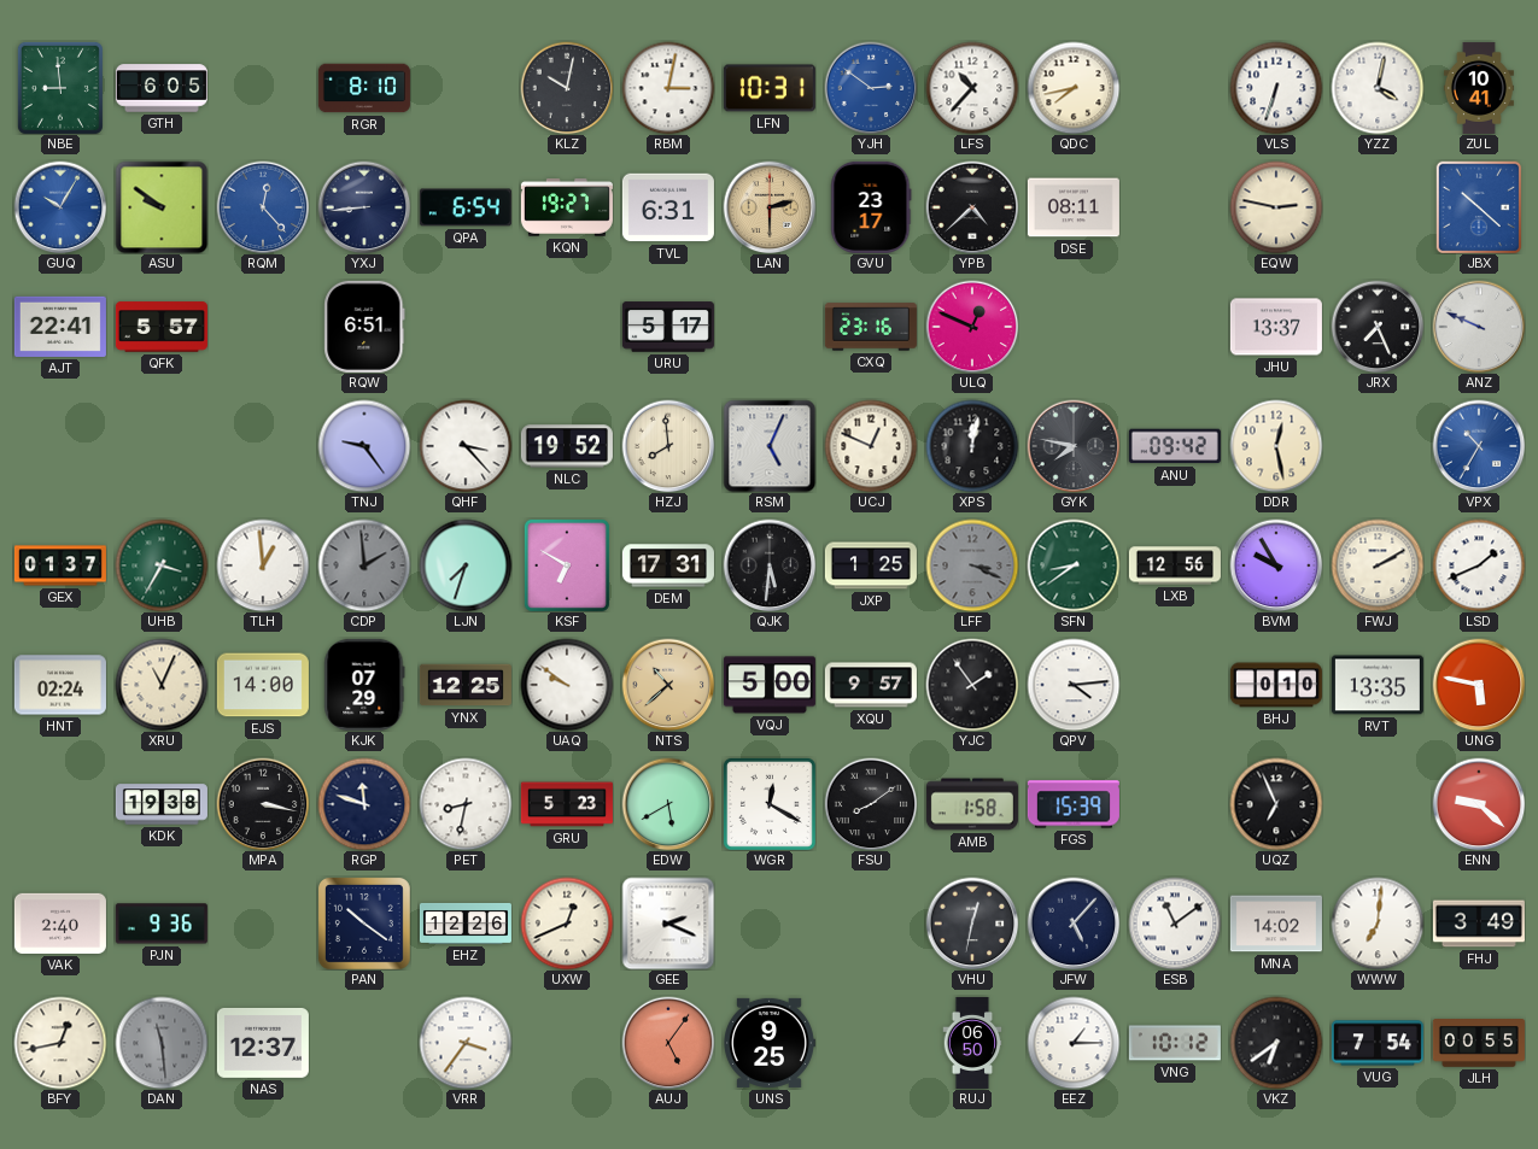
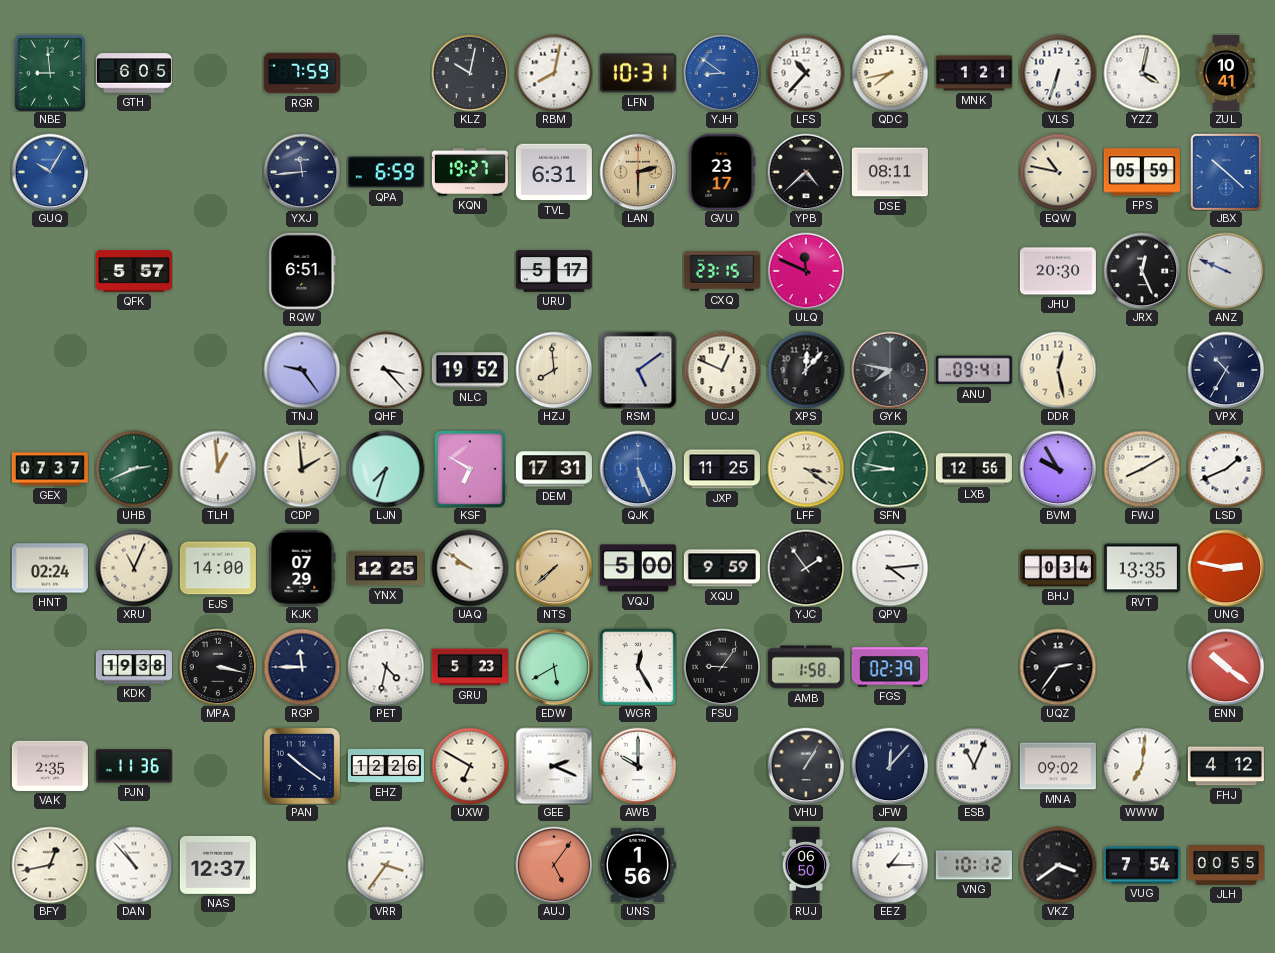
RGR: 8:10 -> 7:59
RBM: 3:02 -> 8:02
YJH: 2:51 -> 8:51
MNK: none -> 1:21
ASU: 9:51 -> none
RQM: 12:23 -> none
YXJ: 8:44 -> 11:44
QPA: 6:54 -> 6:59
EQW: 2:47 -> 10:47
FPS: none -> 05:59
AJT: 22:41 -> none
CXQ: 23:16 -> 23:15
ULQ: 12:49 -> 11:49
JHU: 13:37 -> 20:30
JRX: 7:26 -> 12:26
RSM: 5:04 -> 5:09
XPS: 12:02 -> 12:07
ANU: 09:42 -> 09:41
VPX dial: blue -> navy
GEX: 01:37 -> 07:37
UHB: 3:35 -> 2:41
CDP dial: grey -> cream
QJK: 5:31 -> 5:26
QJK dial: black -> blue
JXP: 1:25 -> 11:25
LFF: 3:19 -> 3:21
LFF dial: grey -> cream
SFN: 8:39 -> 8:47
FWJ: 2:10 -> 8:10
NTS: 10:38 -> 7:38
XQU: 9:57 -> 9:59
BHJ: 0:10 -> 0:34
UNG: 5:47 -> 2:47
RGP: 11:48 -> 11:45
PET: 8:32 -> 4:32
WGR: 12:20 -> 12:25
FSU: 8:09 -> 9:06
FGS: 15:39 -> 02:39
UQZ: 6:56 -> 2:36
ENN: 9:22 -> 10:21
VAK: 2:40 -> 2:35
PJN: 9:36 -> 11:36
UXW: 12:41 -> 6:50
AWB: none -> 10:00
VHU: 12:32 -> 1:05
JFW: 5:07 -> 12:07
ESB: 11:09 -> 11:04
MNA: 14:02 -> 09:02
FHJ: 3:49 -> 4:12
DAN: 11:29 -> 10:53
DAN dial: grey -> white
UNS: 9:25 -> 1:56
VKZ: 6:39 -> 3:39
